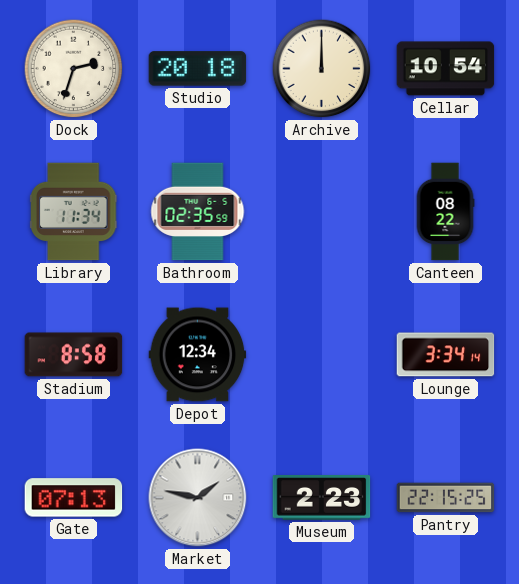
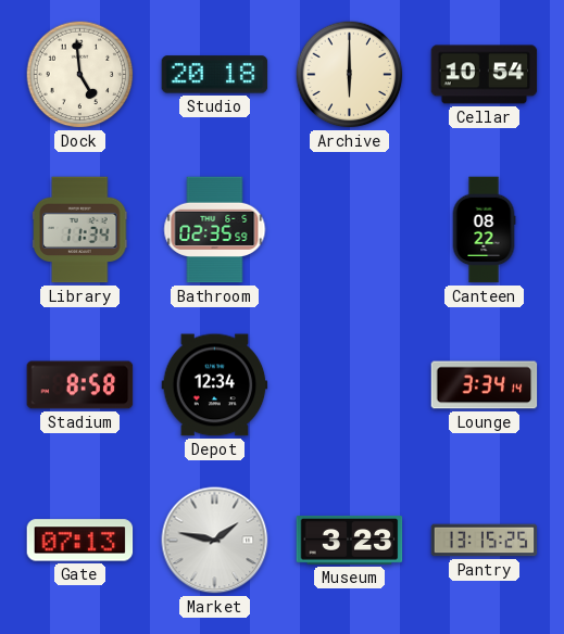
Dock: 2:33 -> 4:59
Archive: 12:00 -> 6:00
Museum: 2:23 -> 3:23
Pantry: 22:15 -> 13:15
